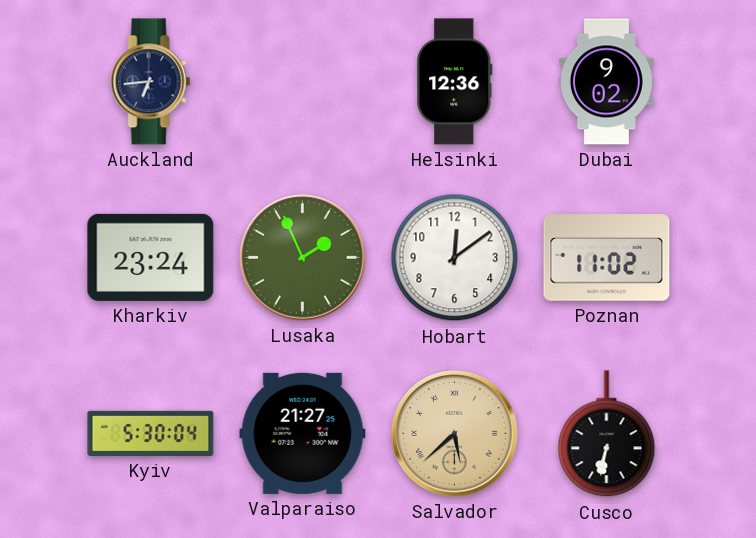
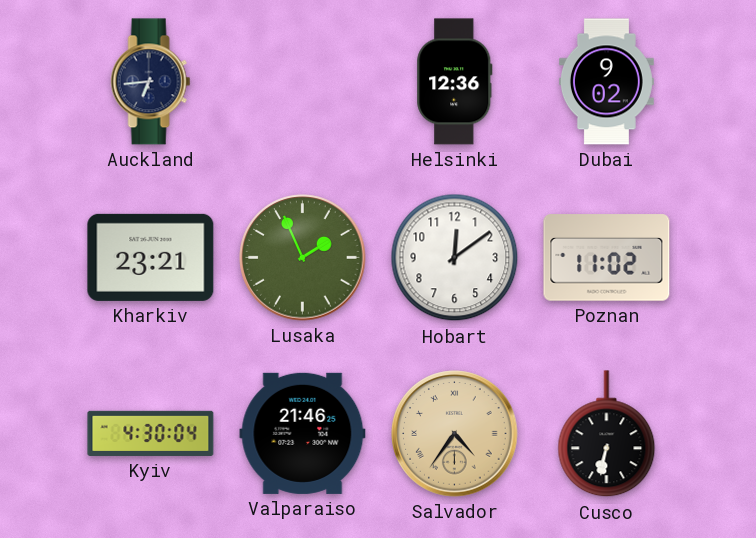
Kharkiv: 23:24 -> 23:21
Kyiv: 5:30 -> 4:30
Valparaiso: 21:27 -> 21:46
Salvador: 5:38 -> 4:36
